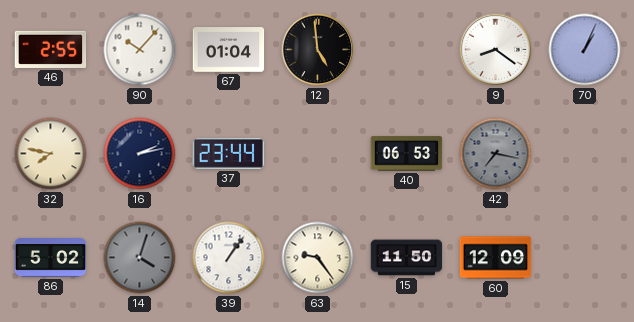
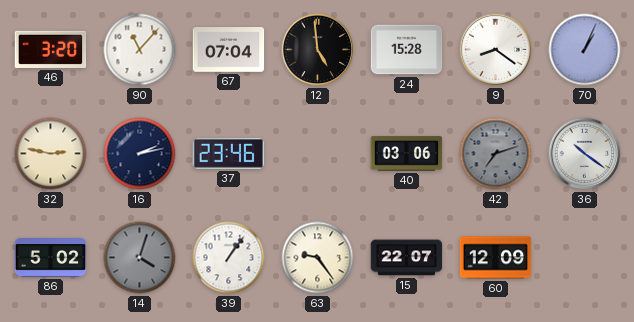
46: 2:55 -> 3:20
90: 10:07 -> 11:07
67: 01:04 -> 07:04
24: none -> 15:28
32: 7:47 -> 2:47
37: 23:44 -> 23:46
40: 06:53 -> 03:06
42: 7:17 -> 7:12
36: none -> 10:21
15: 11:50 -> 22:07
